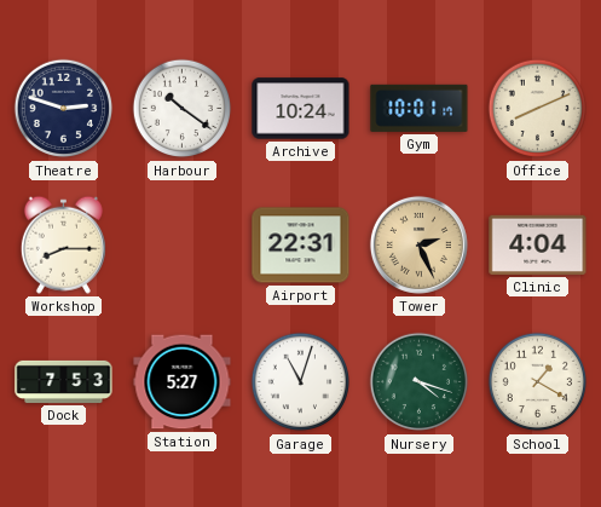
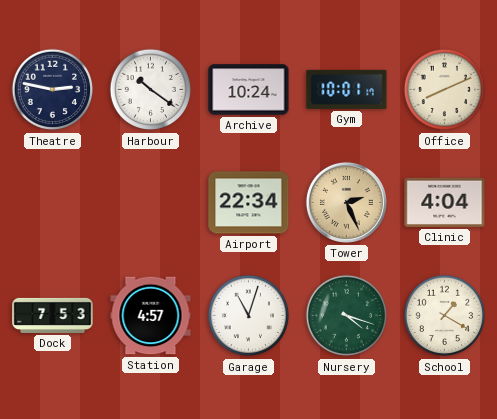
Theatre: 2:48 -> 2:47
Workshop: 8:15 -> none
Airport: 22:31 -> 22:34
Station: 5:27 -> 4:57
